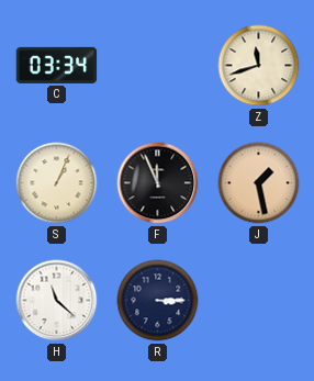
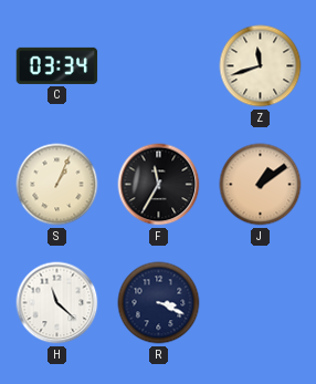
F: 11:56 -> 11:35
J: 1:28 -> 1:09
R: 3:15 -> 3:19
